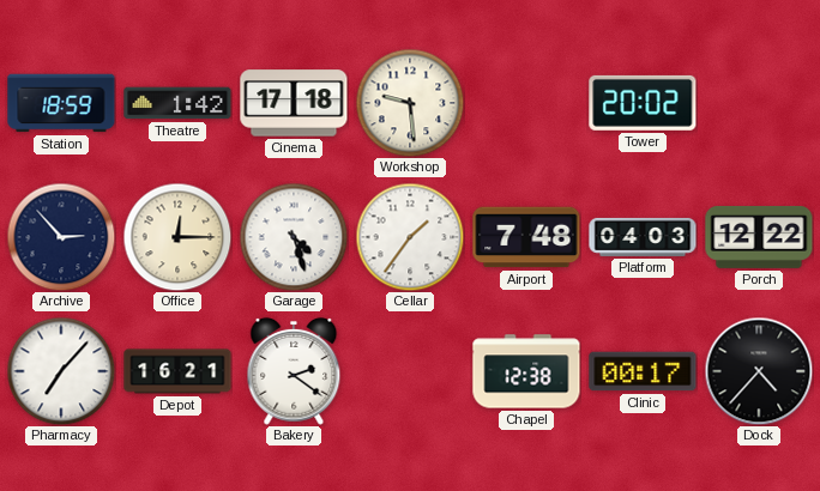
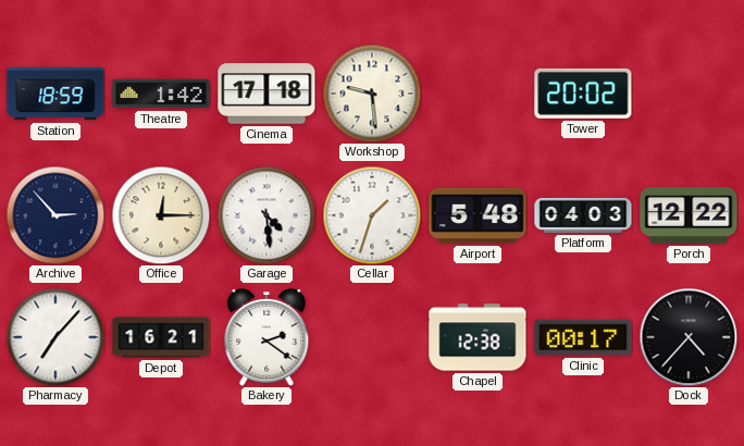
Garage: 4:27 -> 4:29
Cellar: 1:36 -> 1:33
Airport: 7:48 -> 5:48
